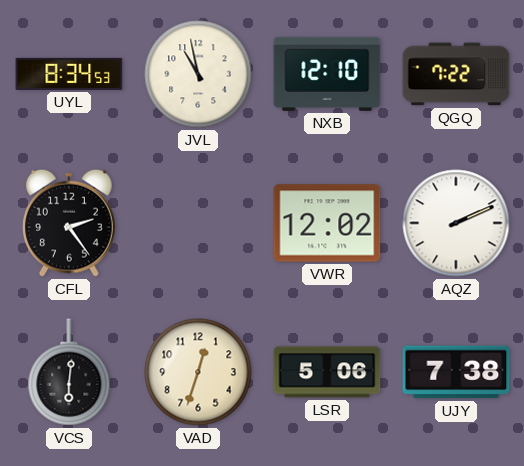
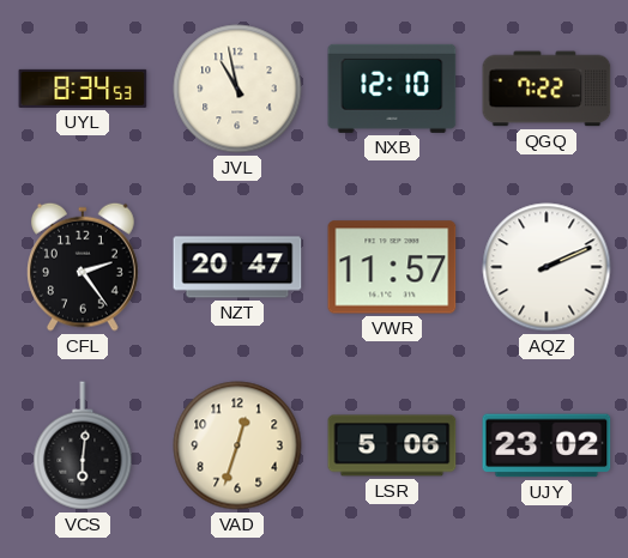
NZT: none -> 20:47
VWR: 12:02 -> 11:57
UJY: 7:38 -> 23:02
